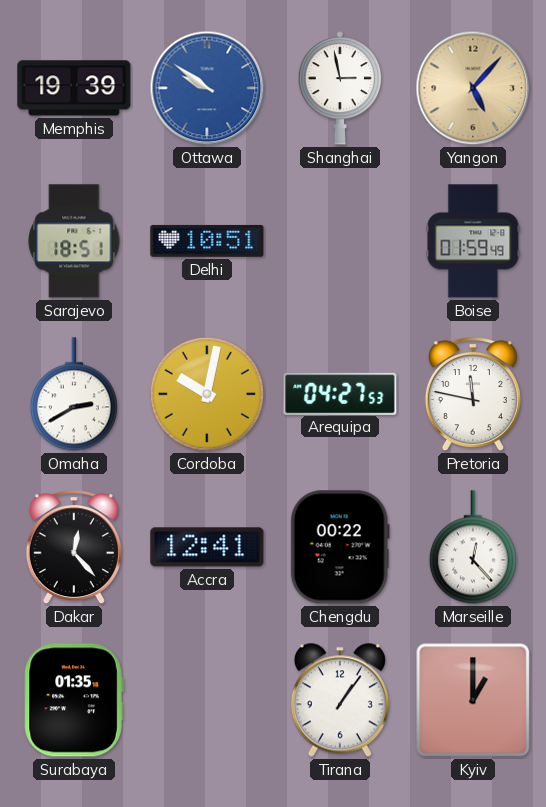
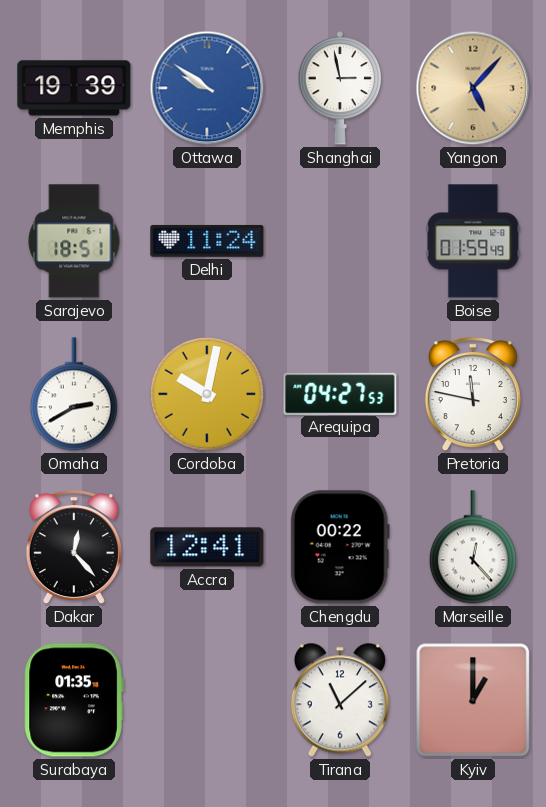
Delhi: 10:51 -> 11:24
Tirana: 1:06 -> 11:08
